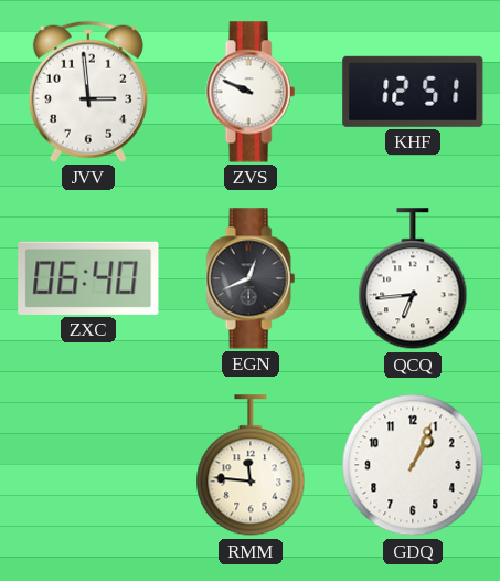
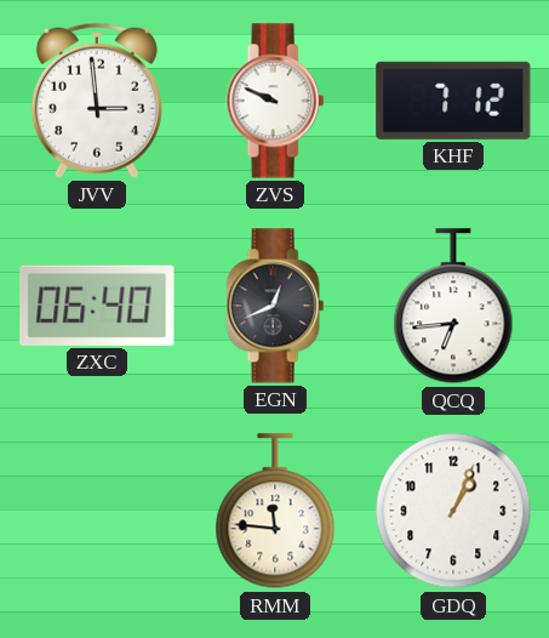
KHF: 12:51 -> 7:12
